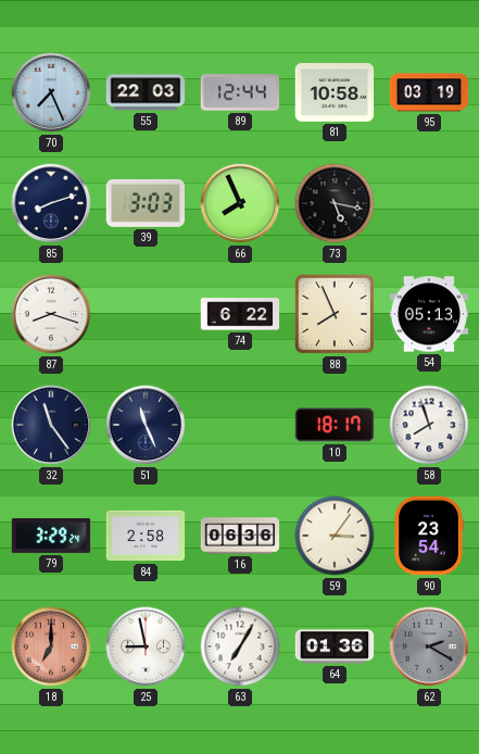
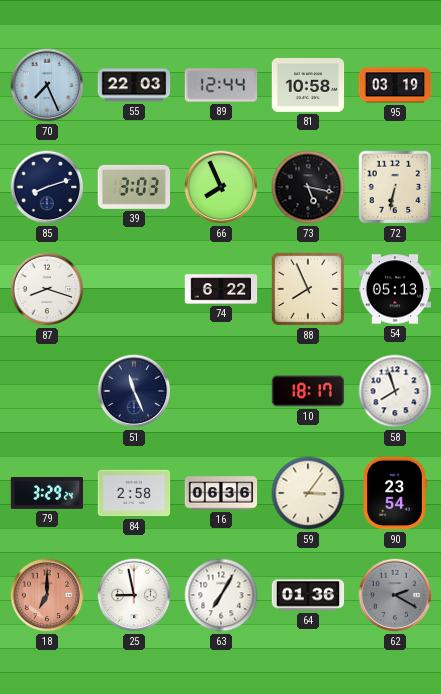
72: none -> 6:32
32: 11:24 -> none
